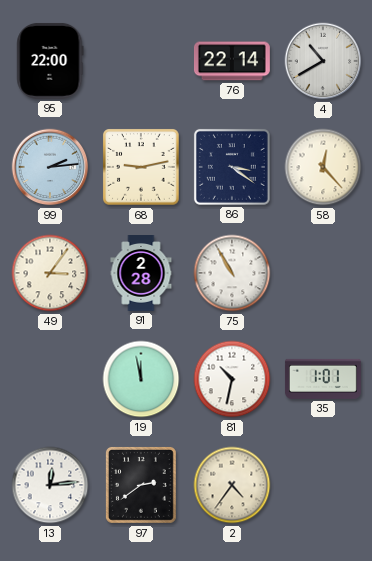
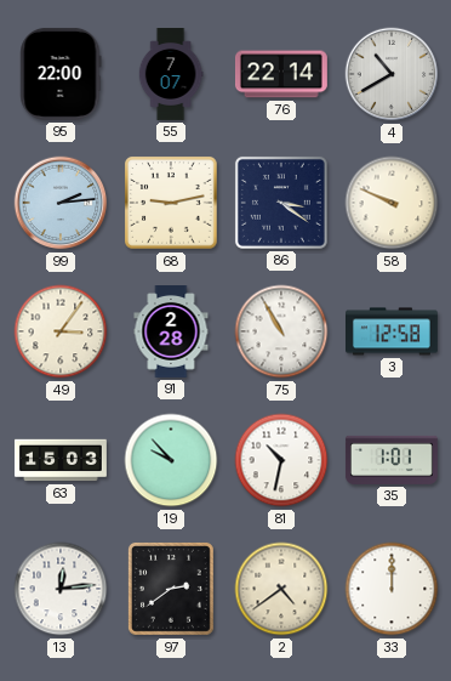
55: none -> 7:07
58: 12:23 -> 9:49
3: none -> 12:58
63: none -> 15:03
19: 11:58 -> 9:53
2: 4:36 -> 4:39
33: none -> 12:00
